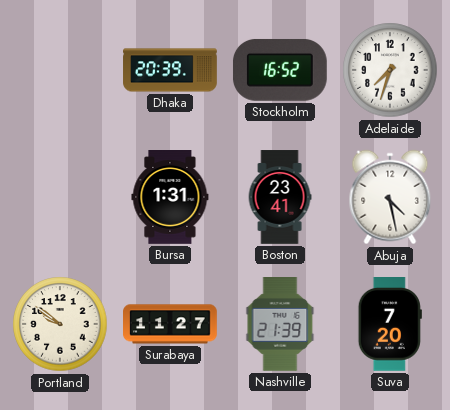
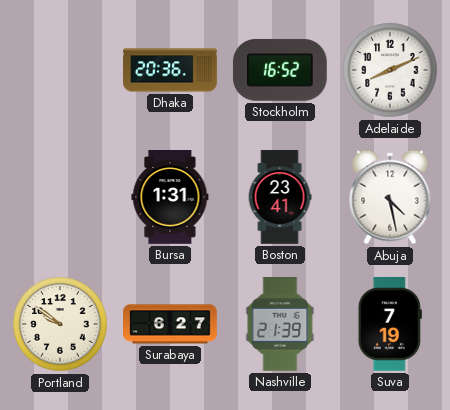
Dhaka: 20:39 -> 20:36
Adelaide: 7:33 -> 8:11
Surabaya: 11:27 -> 6:27
Suva: 7:20 -> 7:19
